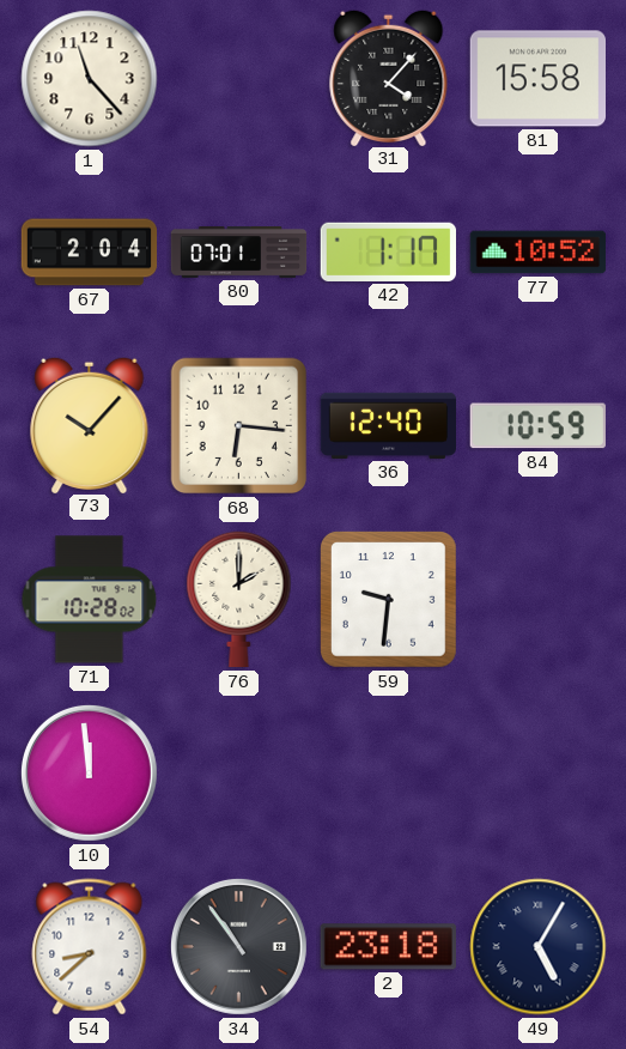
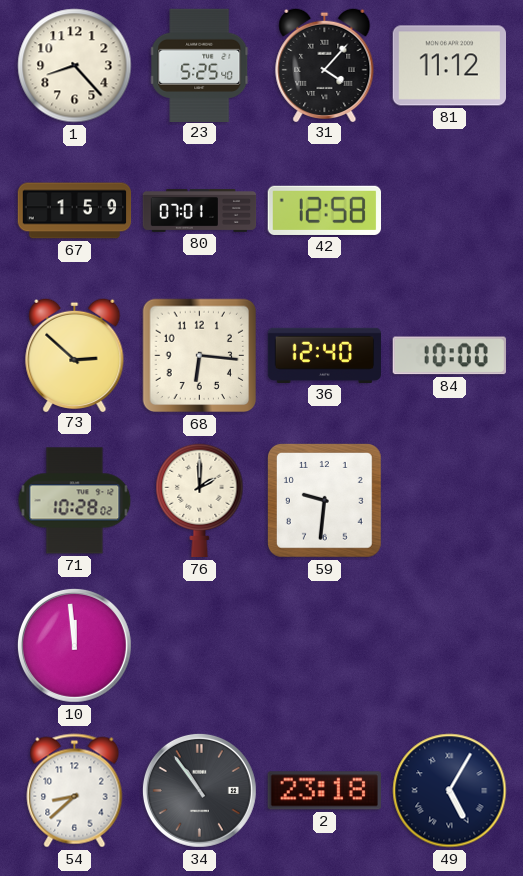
1: 11:23 -> 8:23
23: none -> 5:25
81: 15:58 -> 11:12
67: 2:04 -> 1:59
42: 1:17 -> 12:58
77: 10:52 -> none
73: 10:07 -> 2:52
84: 10:59 -> 10:00
